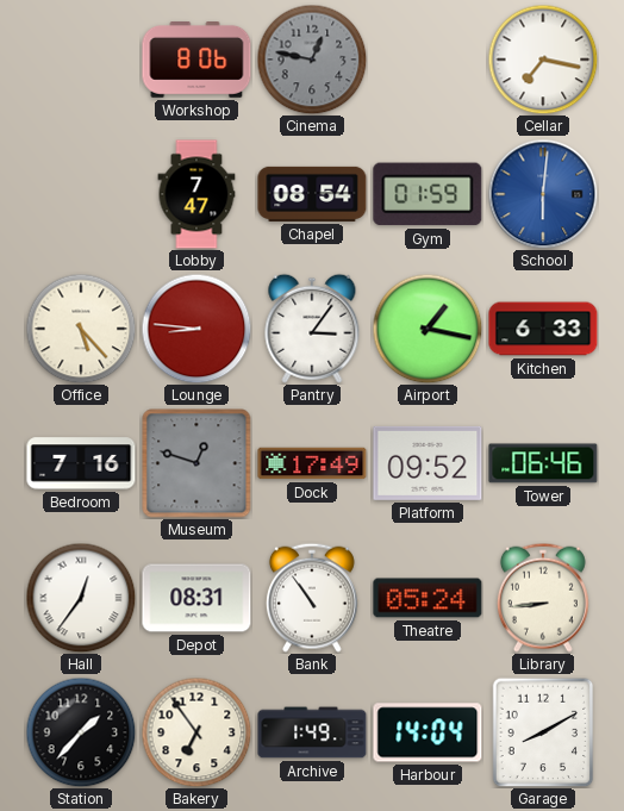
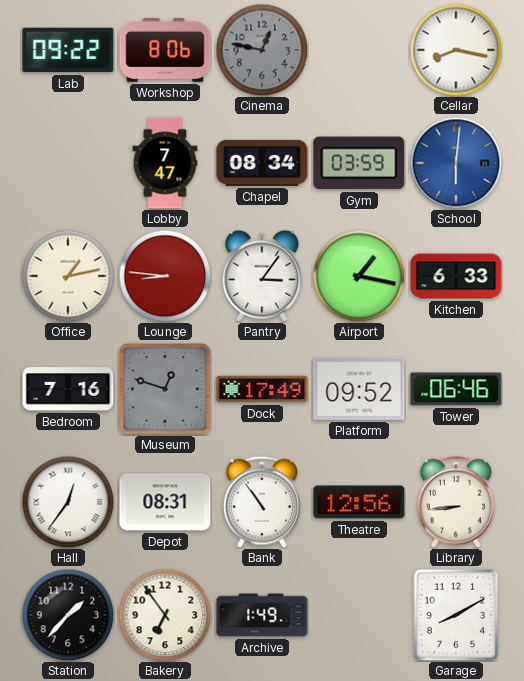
Lab: none -> 09:22
Cellar: 7:17 -> 8:17
Chapel: 08:54 -> 08:34
Gym: 01:59 -> 03:59
Office: 5:23 -> 1:13
Theatre: 05:24 -> 12:56
Harbour: 14:04 -> none
